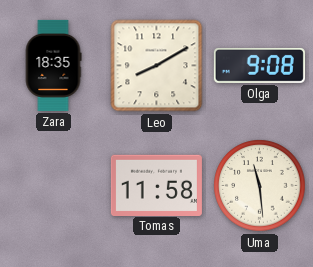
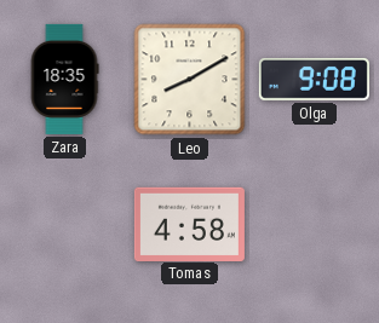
Tomas: 11:58 -> 4:58
Uma: 11:29 -> none
